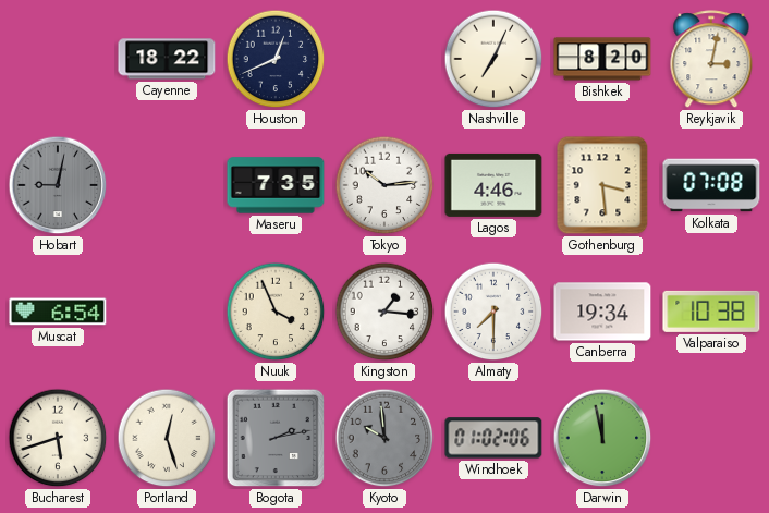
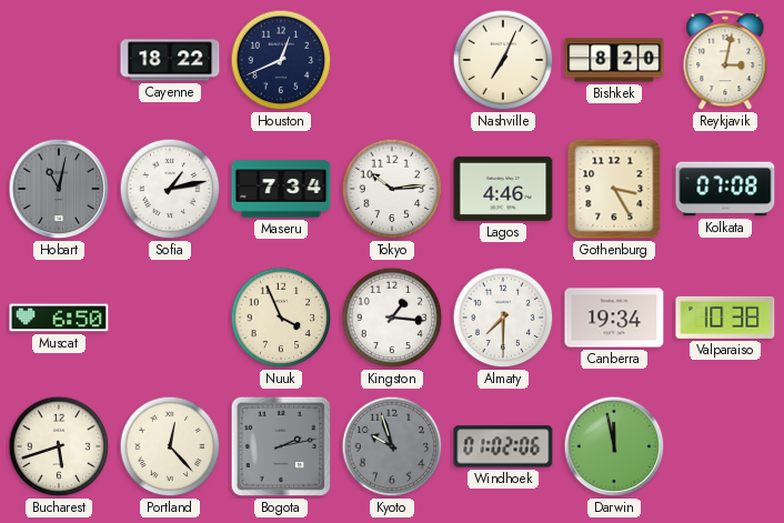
Hobart: 9:02 -> 11:02
Sofia: none -> 1:13
Maseru: 7:35 -> 7:34
Gothenburg: 3:29 -> 3:25
Muscat: 6:54 -> 6:50
Portland: 12:27 -> 12:23
Kyoto: 9:59 -> 9:57
